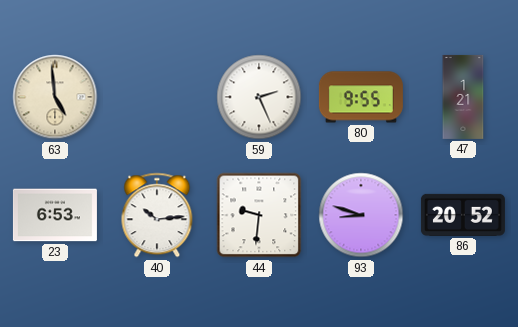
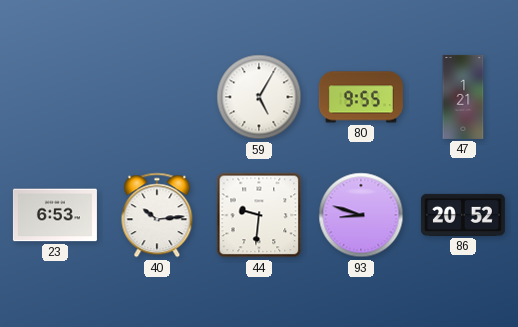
63: 4:59 -> none
59: 2:26 -> 5:05
